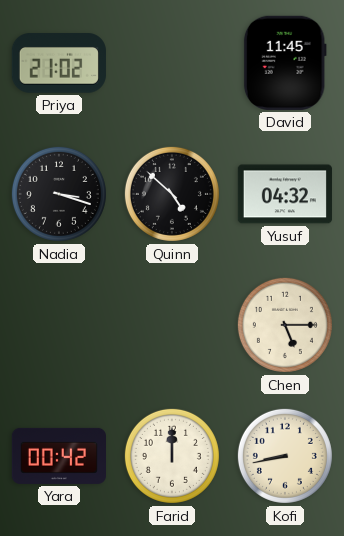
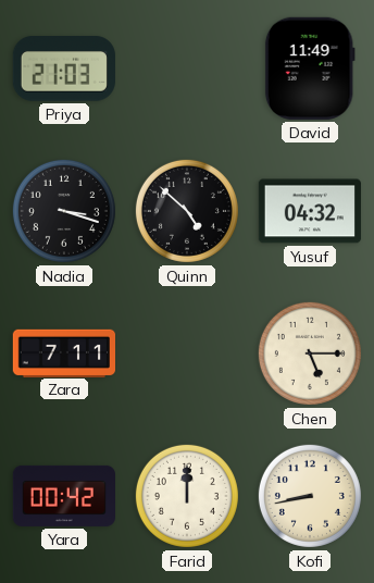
Priya: 21:02 -> 21:03
David: 11:45 -> 11:49
Zara: none -> 7:11
